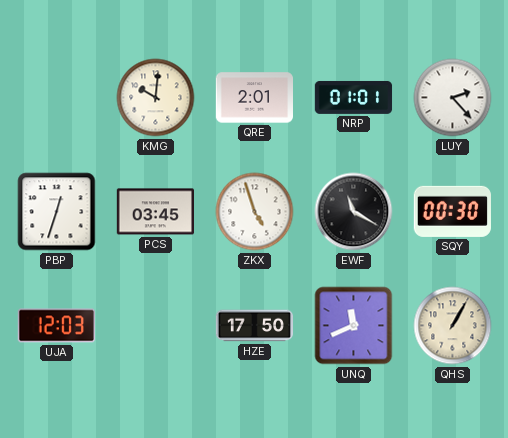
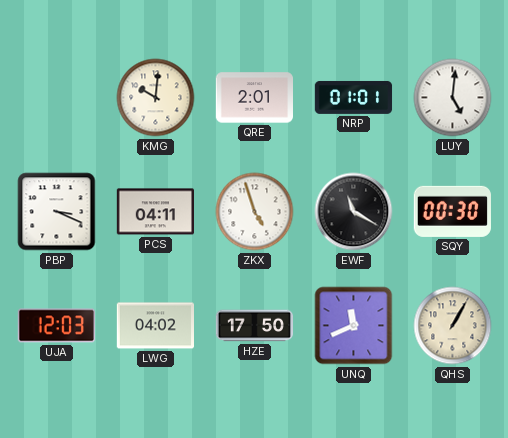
LUY: 2:23 -> 5:01
PBP: 12:33 -> 3:19
PCS: 03:45 -> 04:11
LWG: none -> 04:02
